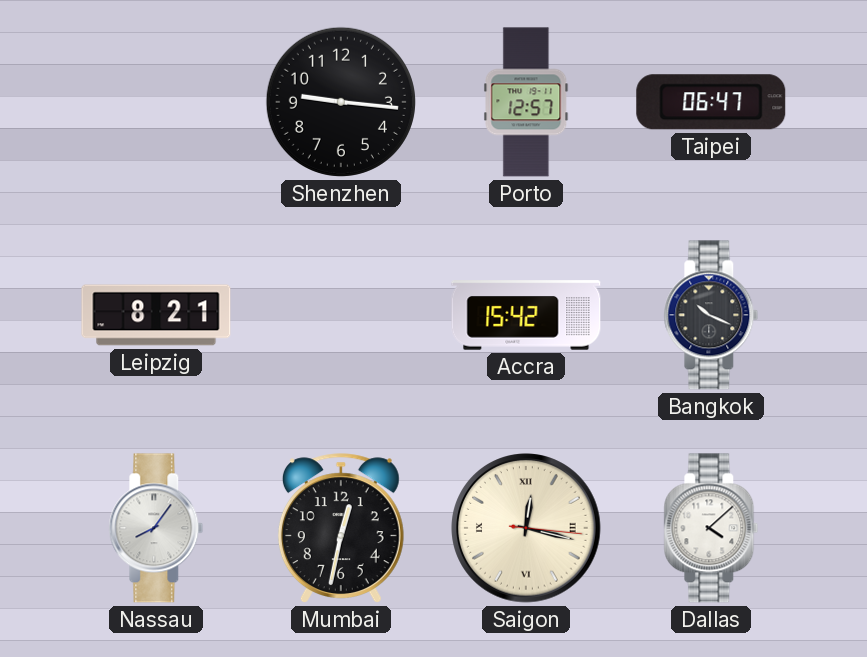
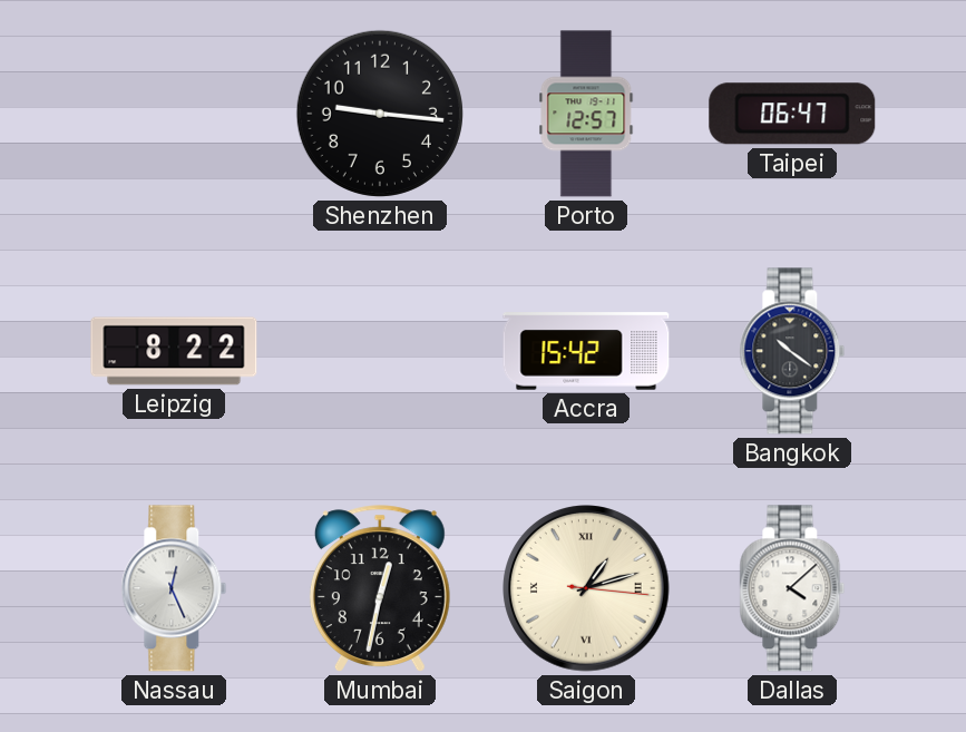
Leipzig: 8:21 -> 8:22
Bangkok: 10:19 -> 10:21
Nassau: 8:06 -> 12:26
Saigon: 12:17 -> 1:12
